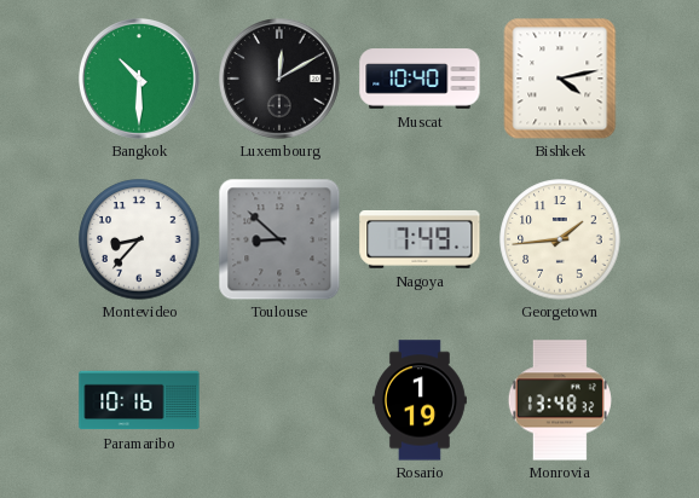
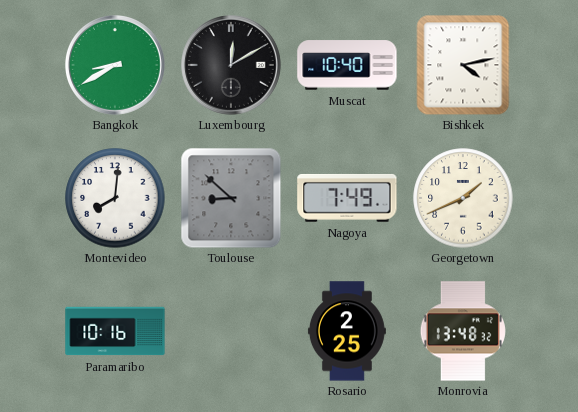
Bangkok: 10:30 -> 8:40
Montevideo: 8:37 -> 8:01
Georgetown: 1:44 -> 1:41
Rosario: 1:19 -> 2:25
